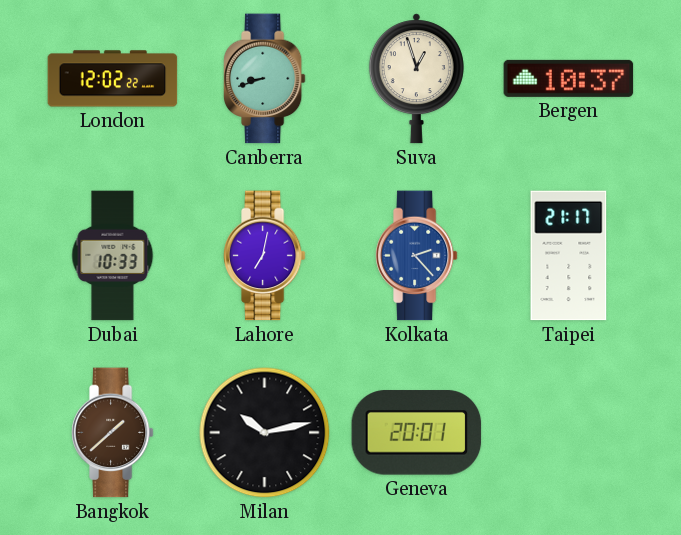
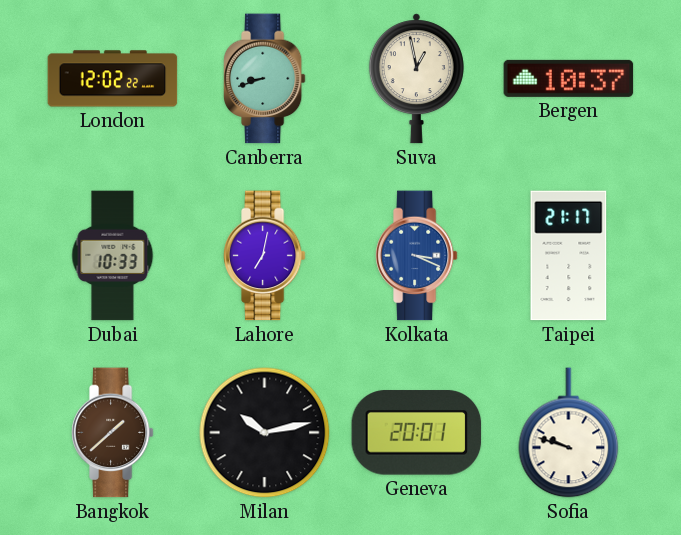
Suva: 12:57 -> 12:58
Kolkata: 2:23 -> 3:19
Sofia: none -> 9:48
